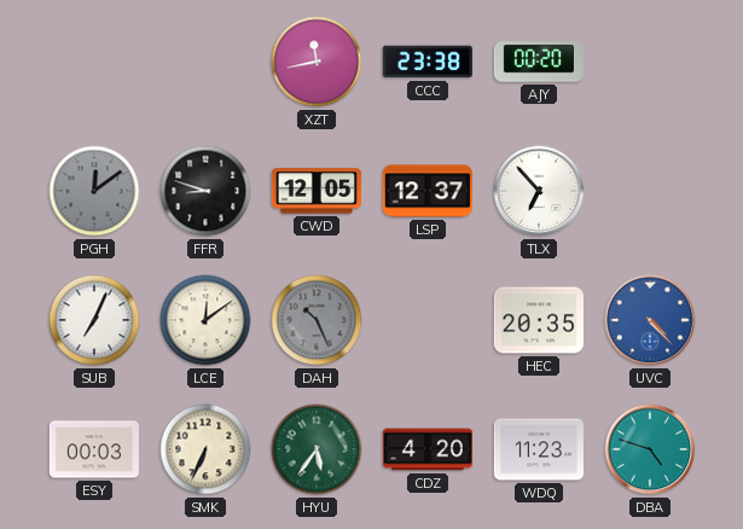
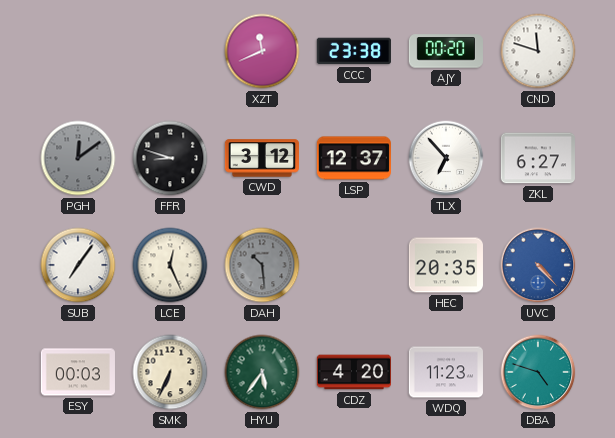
XZT: 11:43 -> 11:41
CND: none -> 11:48
CWD: 12:05 -> 3:12
ZKL: none -> 6:27
SUB: 7:04 -> 7:06
LCE: 12:09 -> 12:26
DAH: 10:26 -> 10:29
